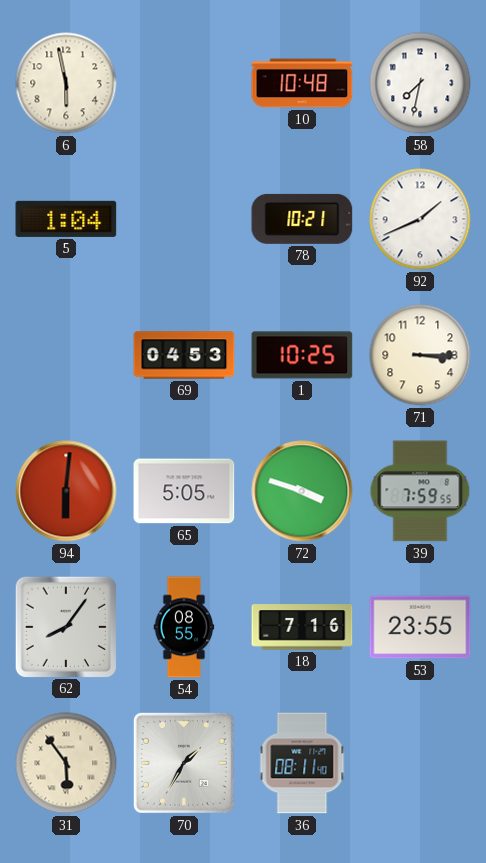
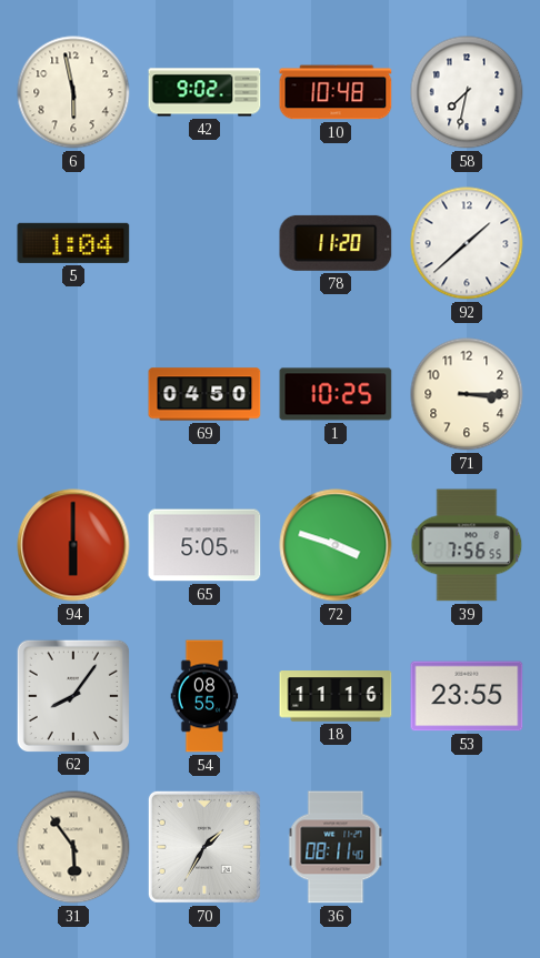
42: none -> 9:02
78: 10:21 -> 11:20
92: 1:41 -> 1:38
69: 04:53 -> 04:50
94: 6:01 -> 6:00
39: 7:59 -> 7:56
18: 7:16 -> 11:16
